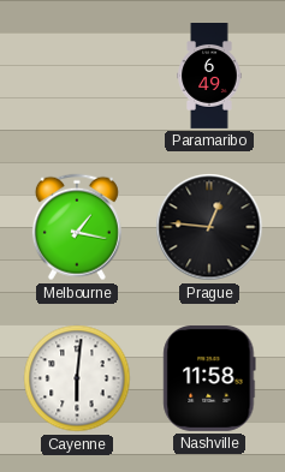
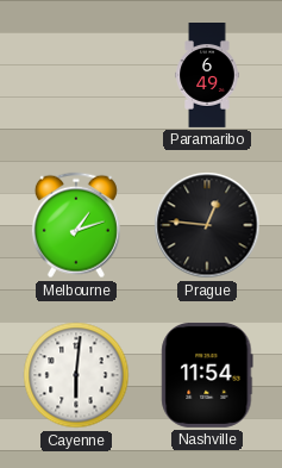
Melbourne: 1:17 -> 1:12
Nashville: 11:58 -> 11:54
